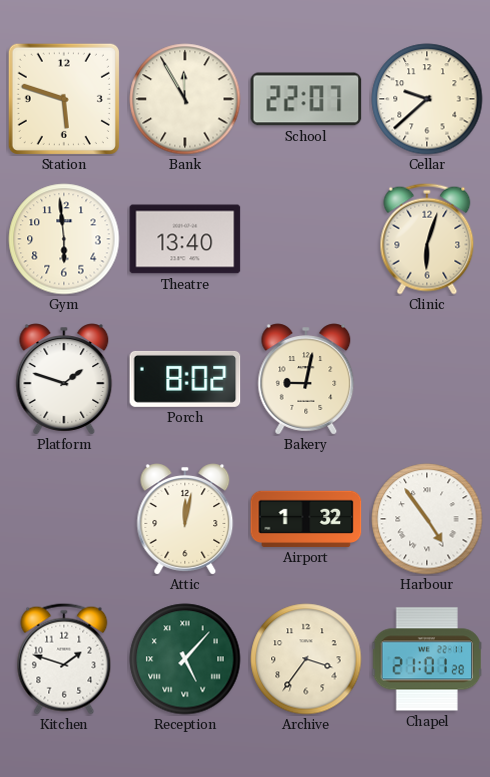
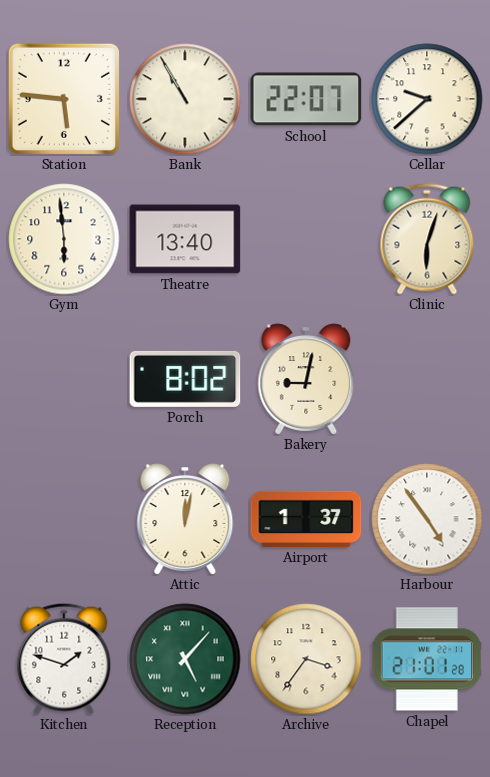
Station: 5:48 -> 5:46
Bank: 11:55 -> 10:55
Platform: 1:48 -> none
Airport: 1:32 -> 1:37
